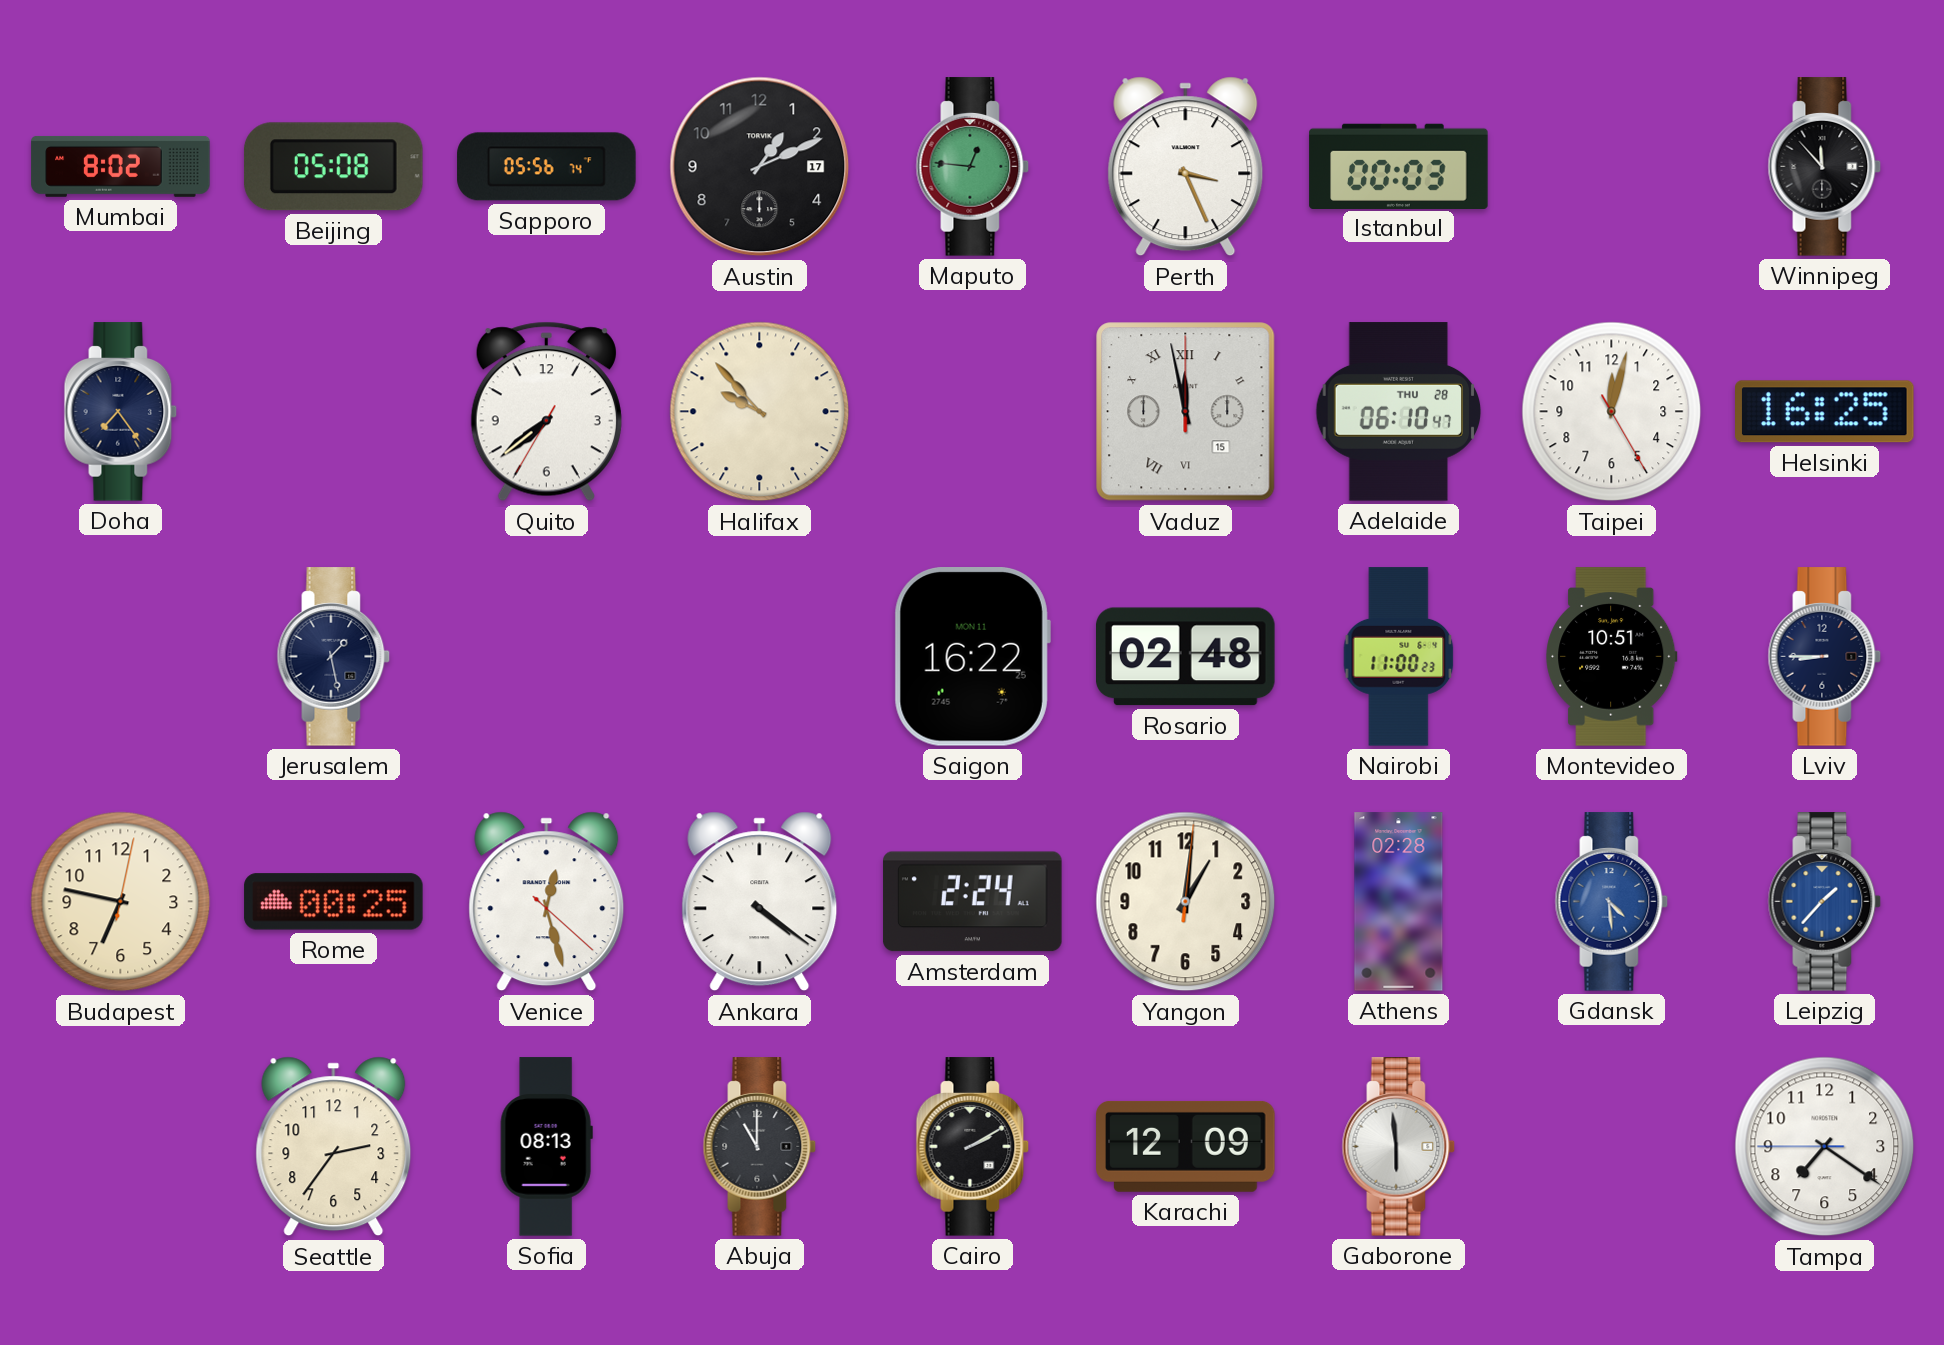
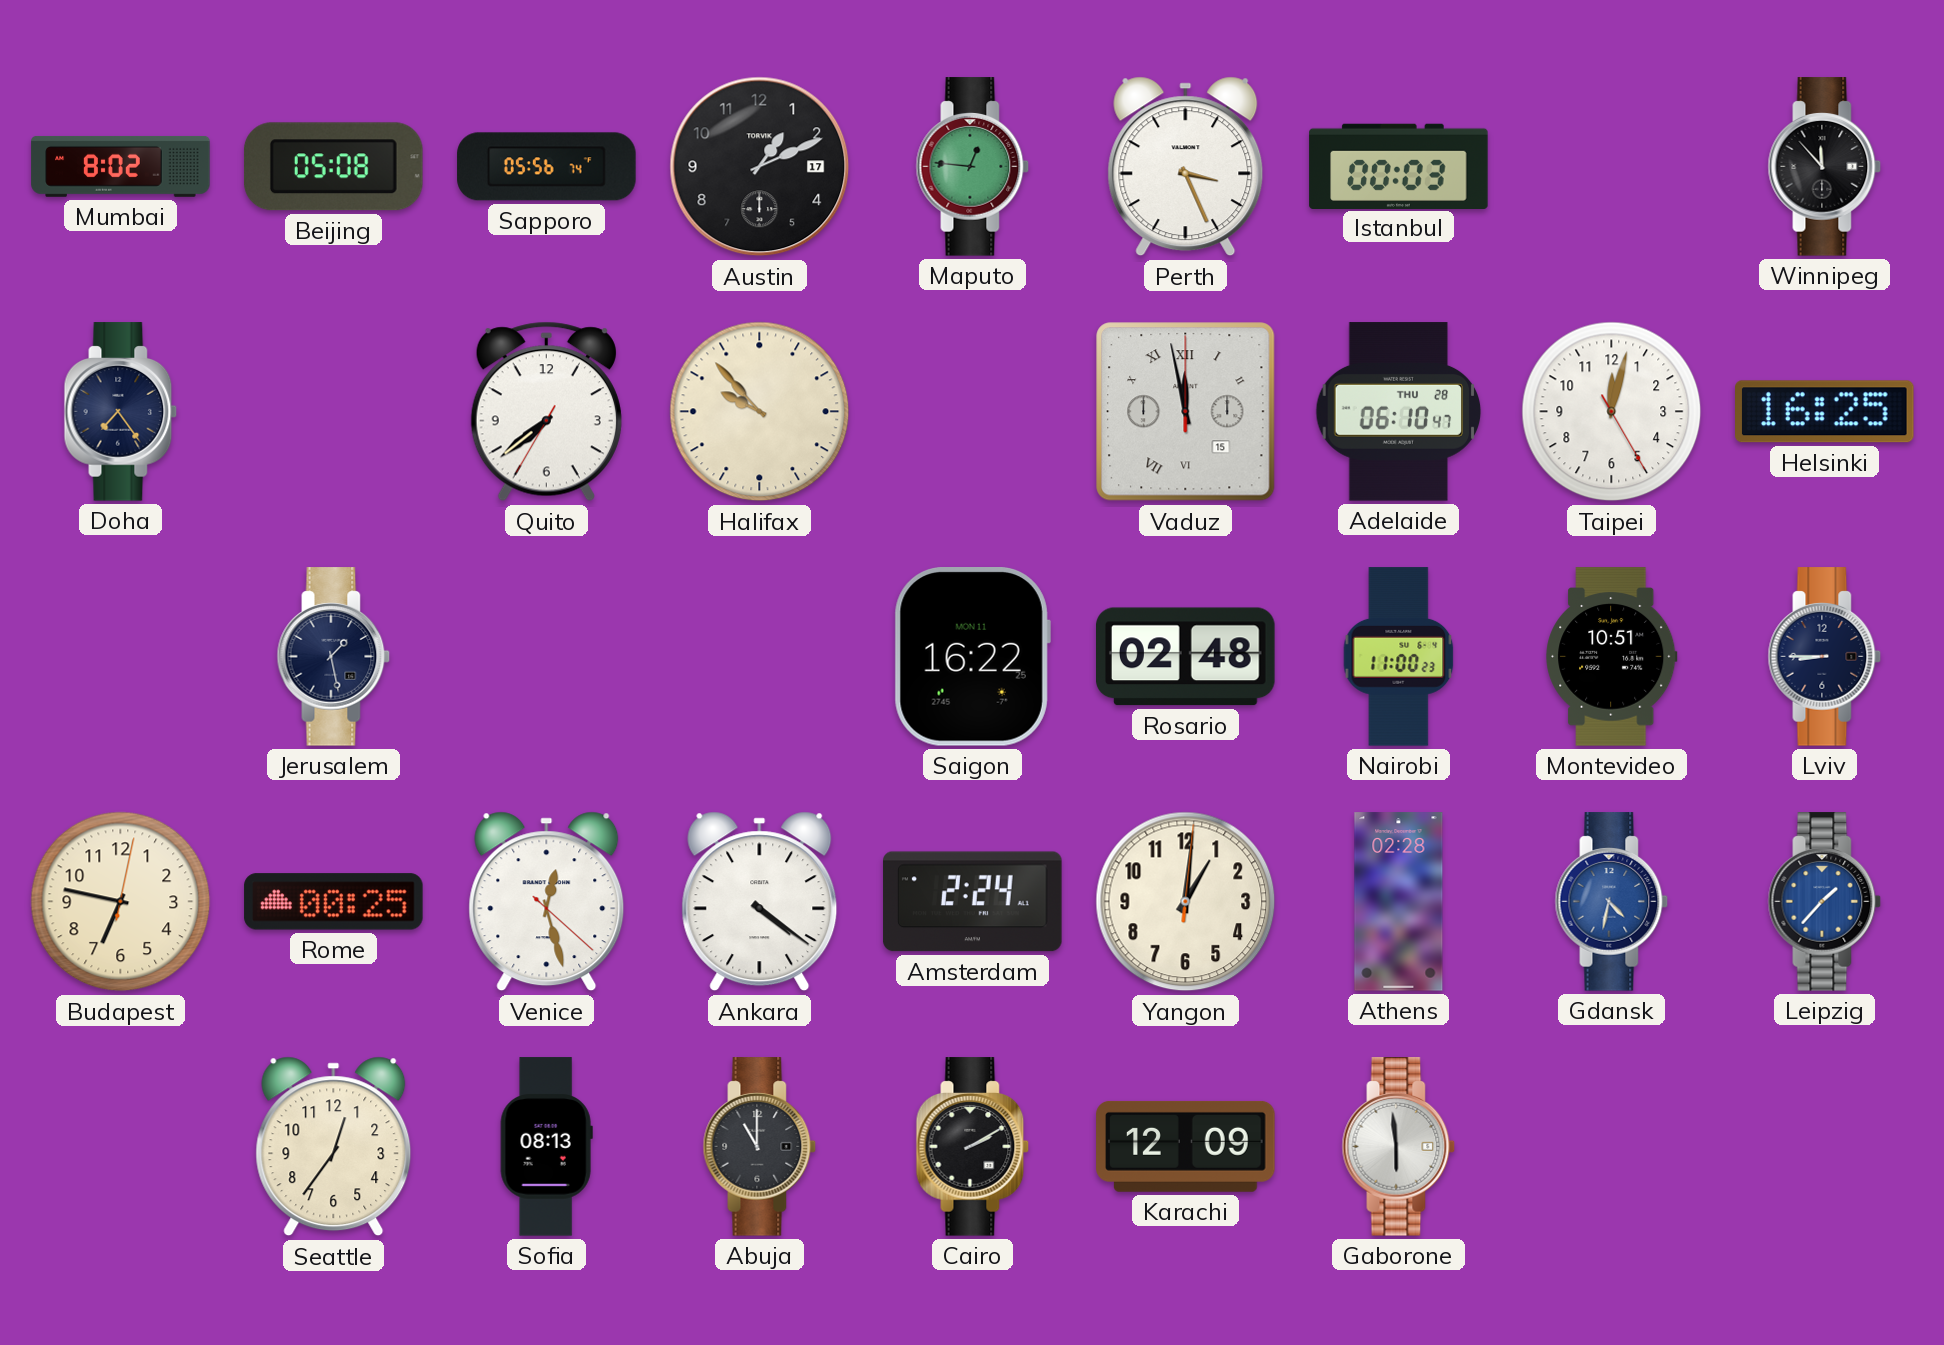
Gdansk: 4:29 -> 4:32
Seattle: 2:36 -> 12:36
Tampa: 7:20 -> none
